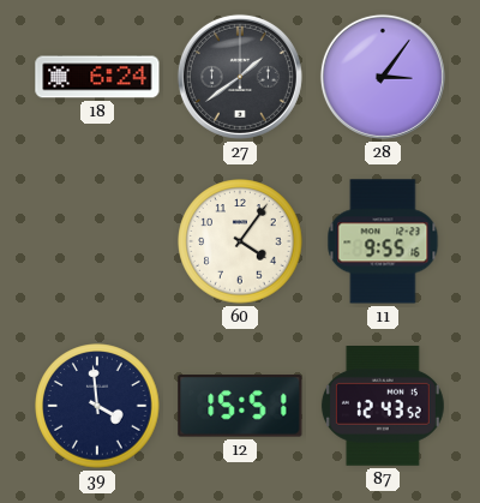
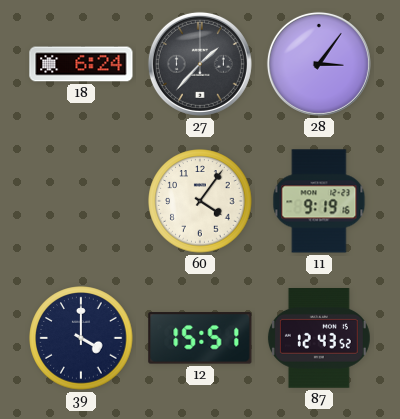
27: 1:39 -> 1:37
11: 9:55 -> 9:19
39: 3:59 -> 4:00
